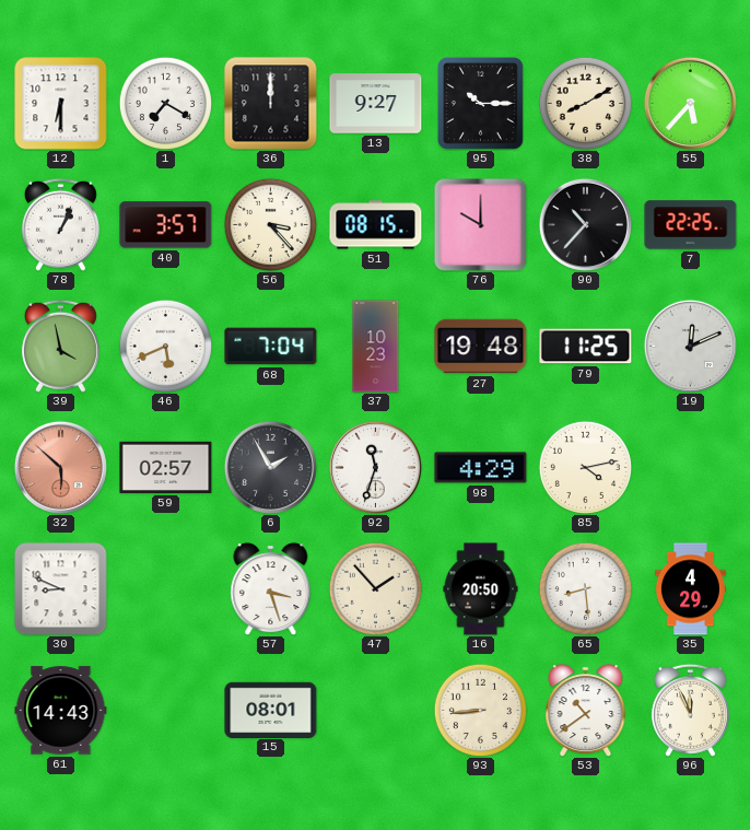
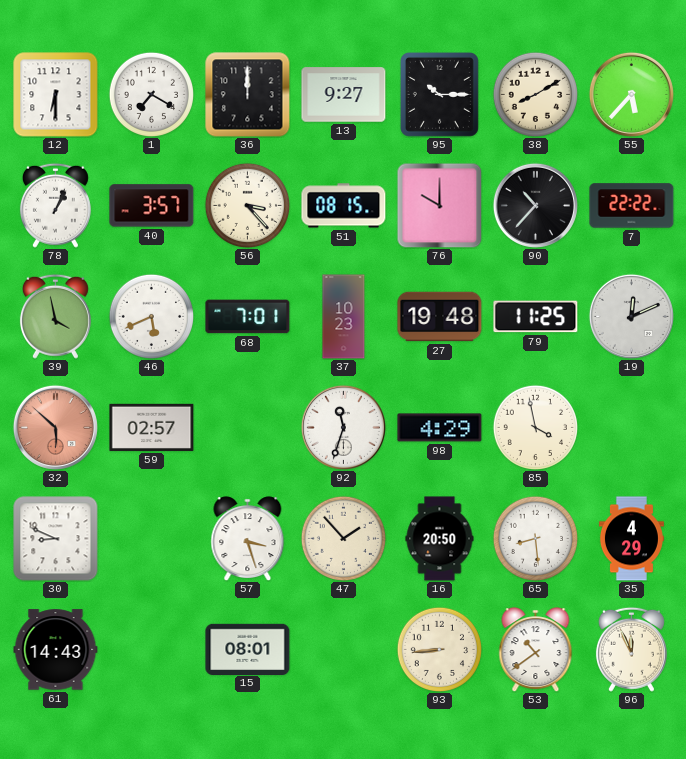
7: 22:25 -> 22:22
68: 7:04 -> 7:01
6: 1:55 -> none
85: 4:13 -> 3:58
